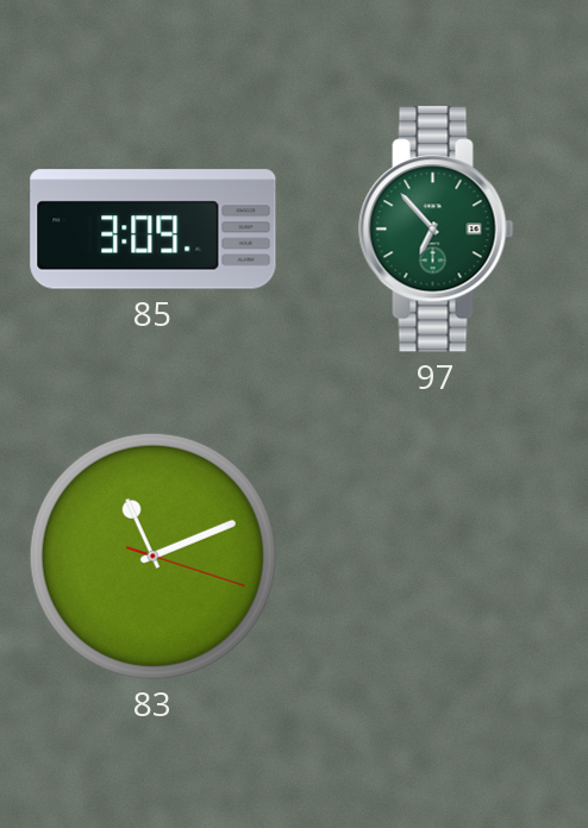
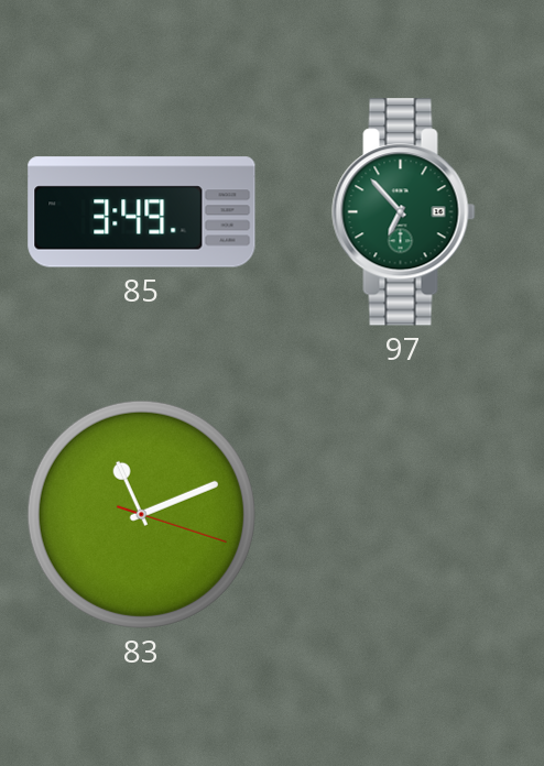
85: 3:09 -> 3:49
